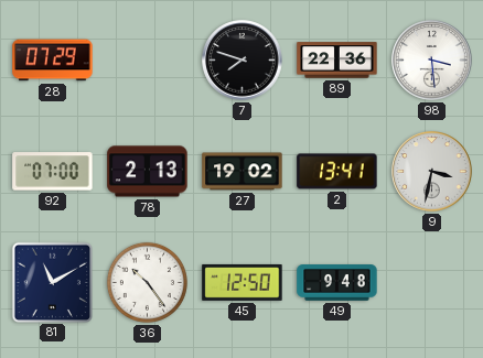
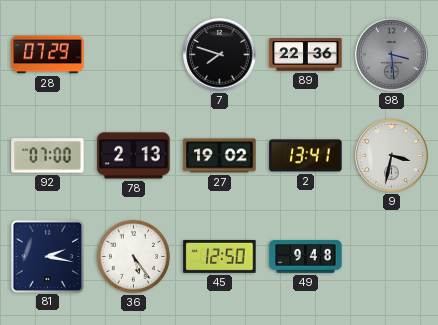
98 dial: white -> grey
81: 11:10 -> 2:17
36: 10:24 -> 5:24
